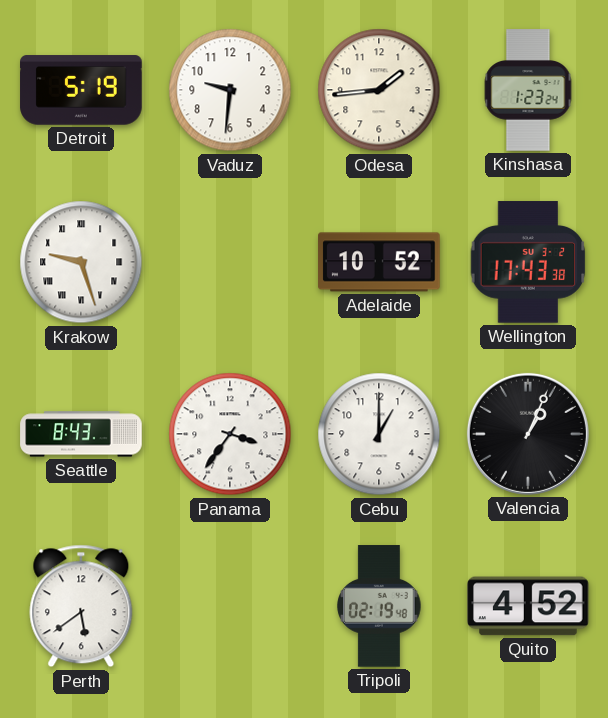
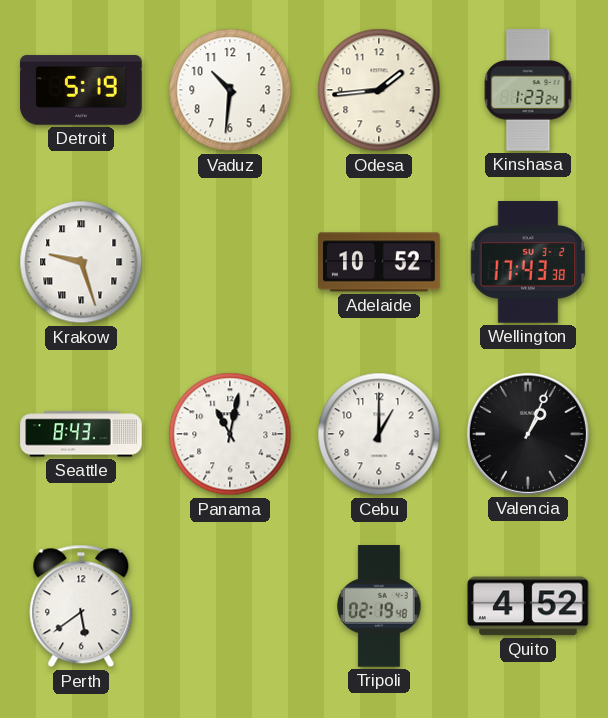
Vaduz: 9:31 -> 10:31
Panama: 3:36 -> 11:02
